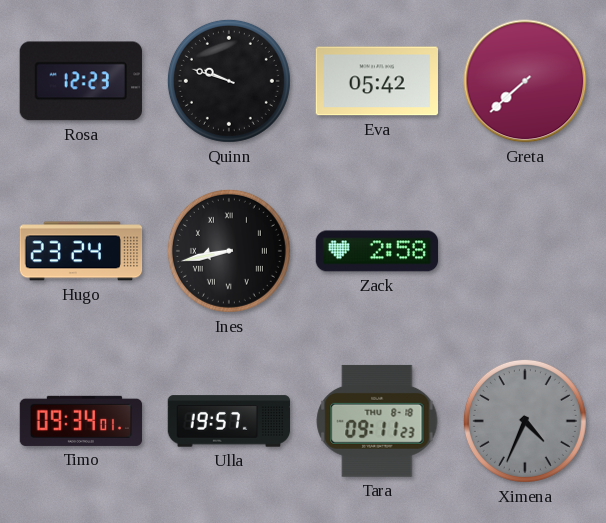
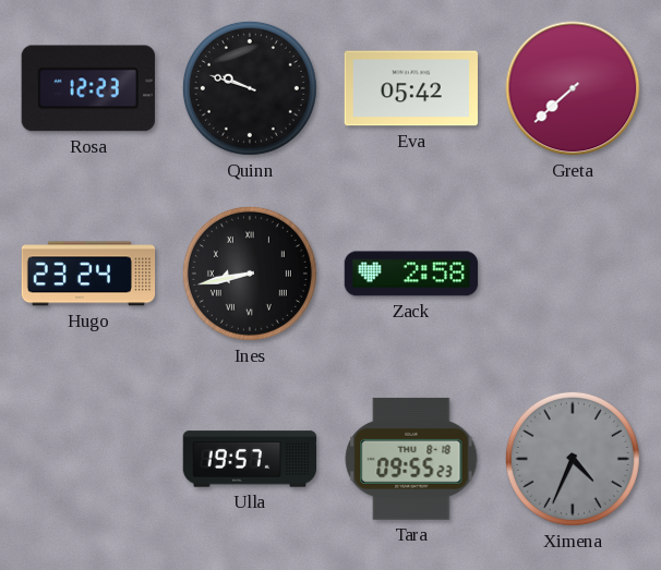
Timo: 09:34 -> none
Tara: 09:11 -> 09:55
